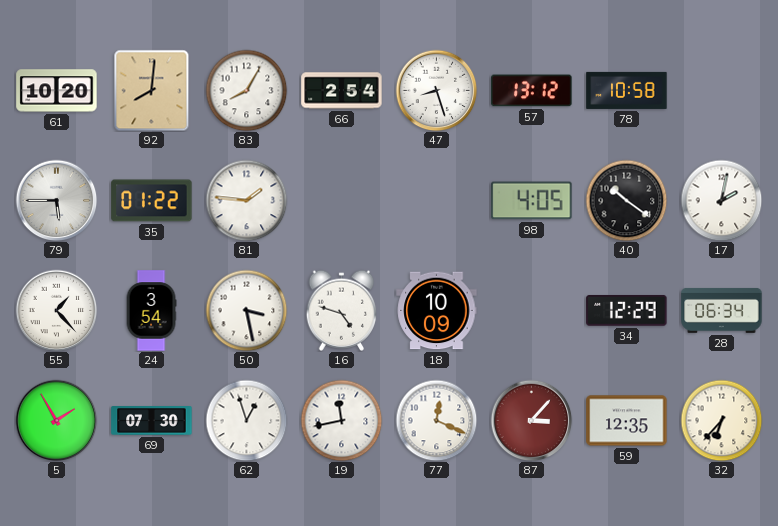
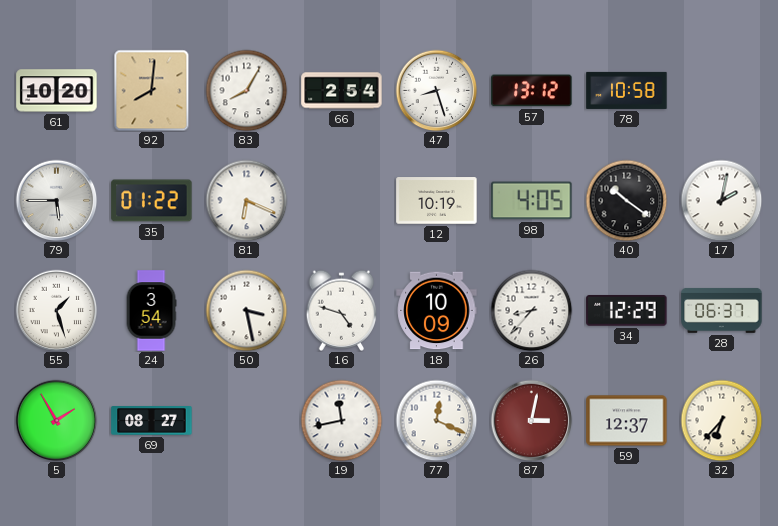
81: 1:46 -> 6:19
12: none -> 10:19
55: 1:23 -> 1:27
26: none -> 8:37
28: 06:34 -> 06:37
69: 07:30 -> 08:27
62: 12:57 -> none
87: 3:07 -> 3:02
59: 12:35 -> 12:37
